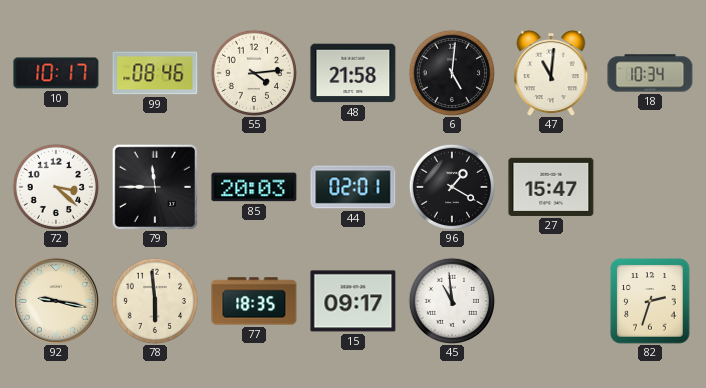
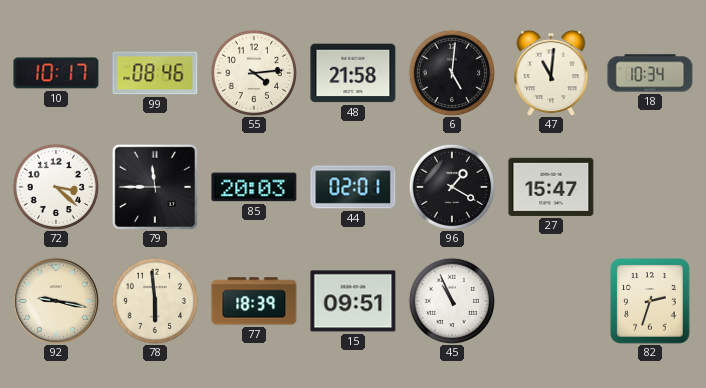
77: 18:35 -> 18:39
15: 09:17 -> 09:51
45: 10:59 -> 10:56
